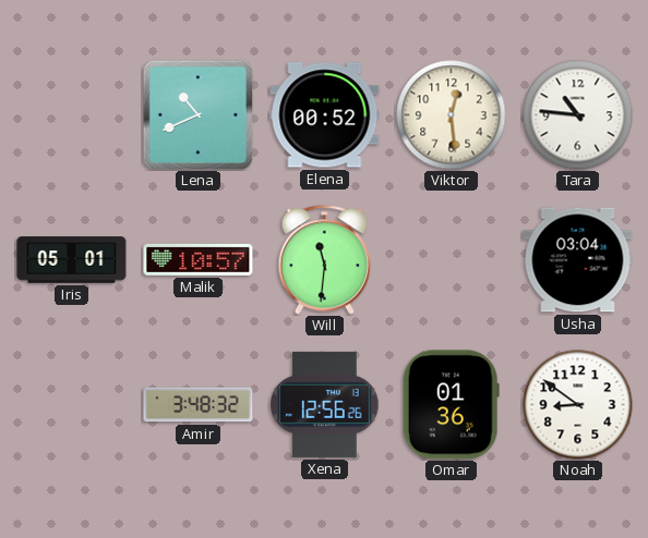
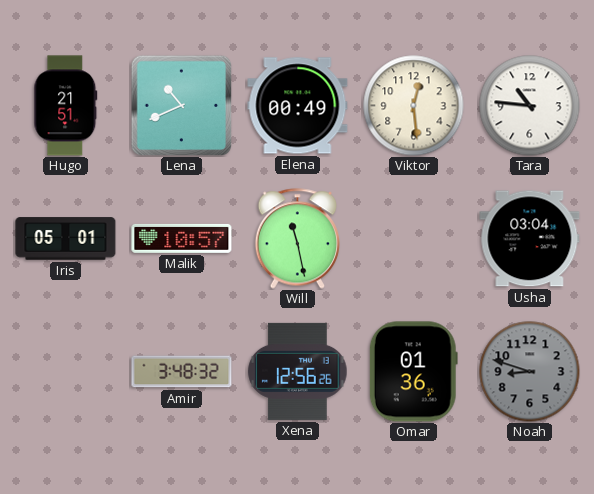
Hugo: none -> 21:51
Elena: 00:52 -> 00:49
Will: 11:31 -> 11:28
Noah: 8:51 -> 8:48
Noah dial: white -> grey
